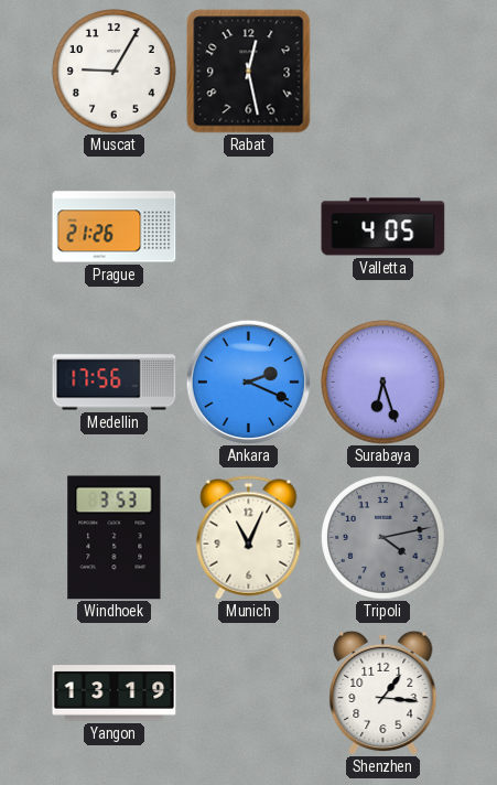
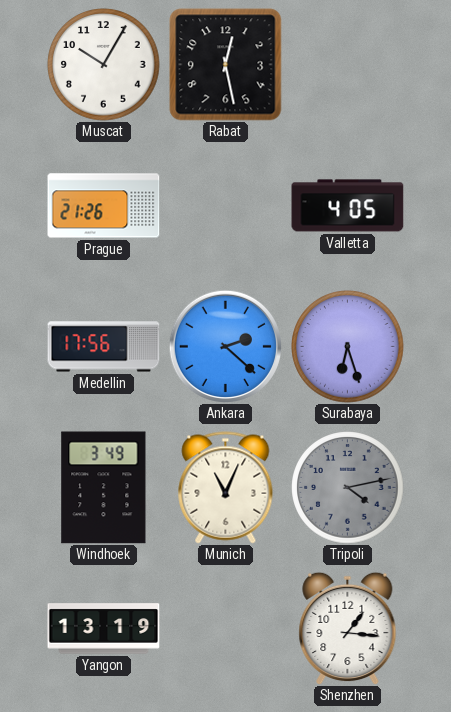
Muscat: 9:05 -> 10:05
Ankara: 2:19 -> 2:22
Windhoek: 3:53 -> 3:49
